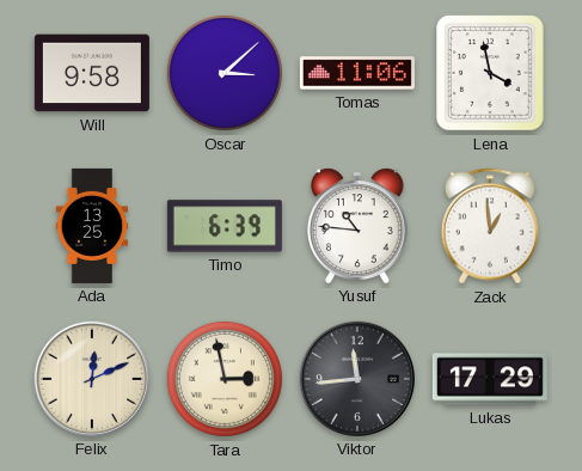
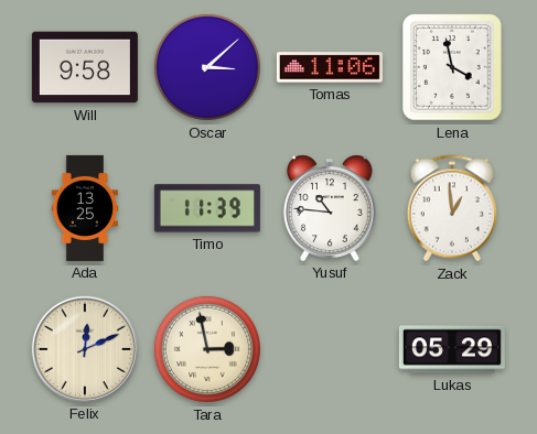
Timo: 6:39 -> 11:39
Viktor: 11:44 -> none
Lukas: 17:29 -> 05:29
